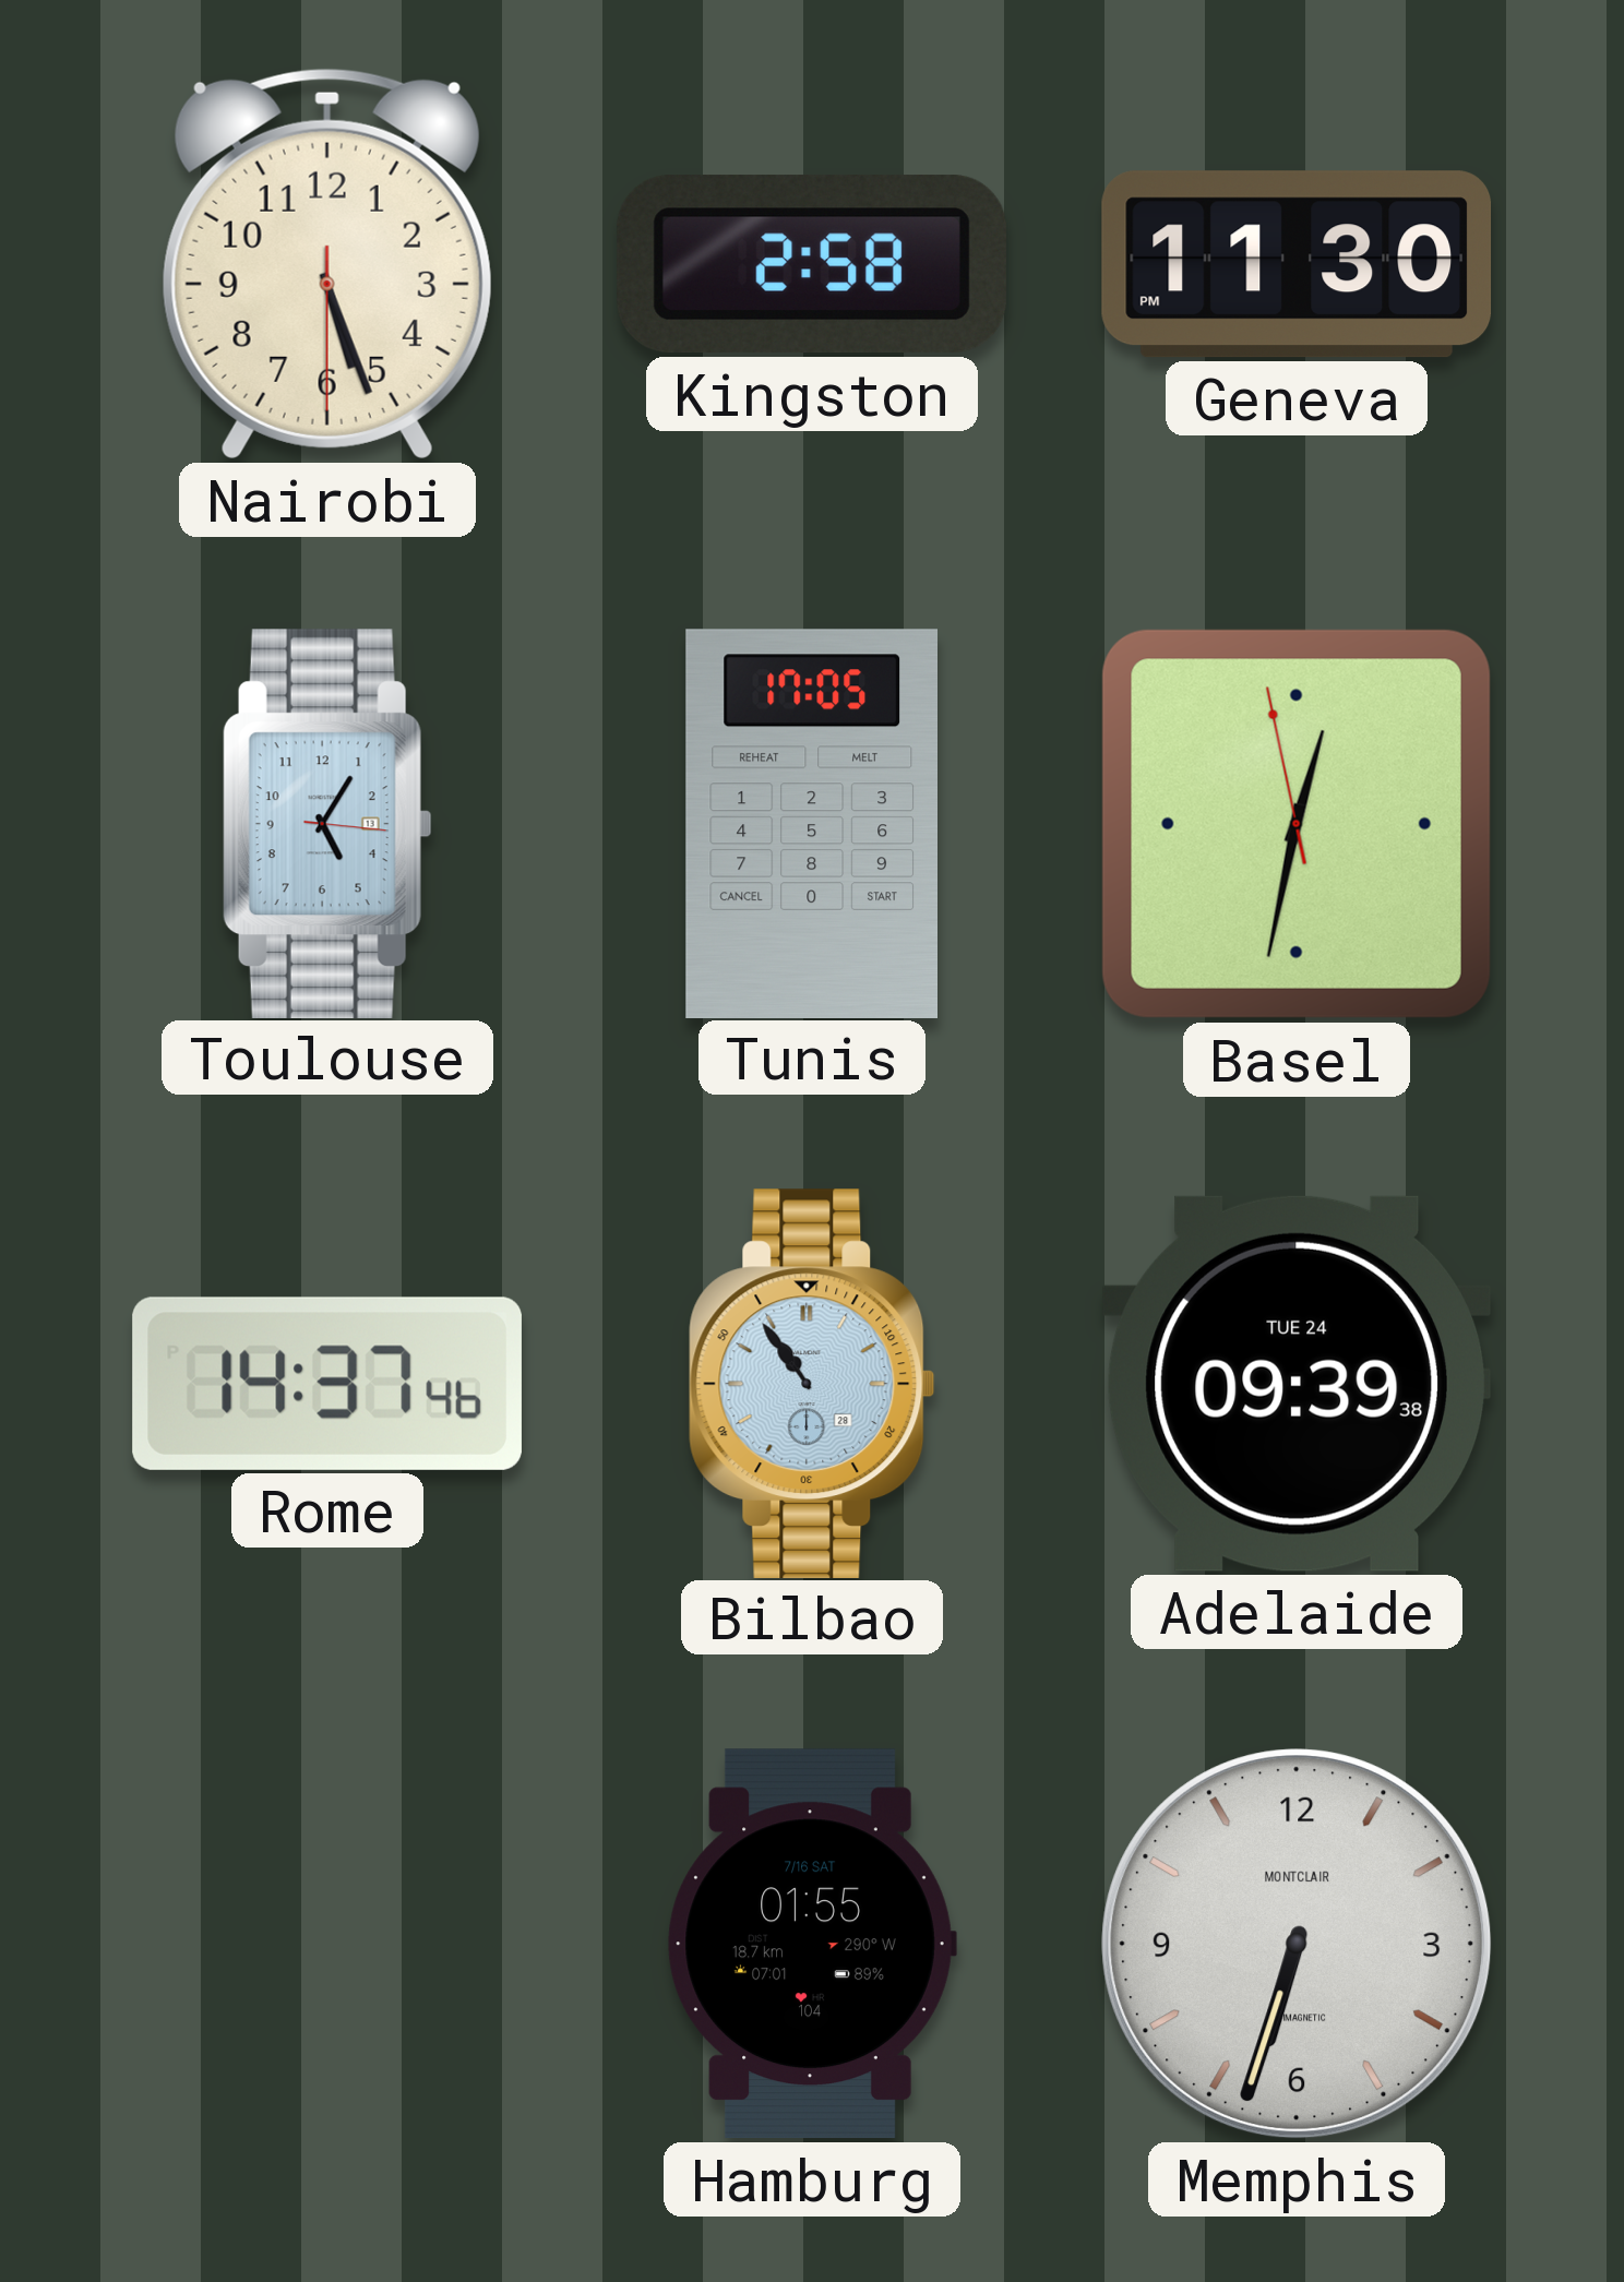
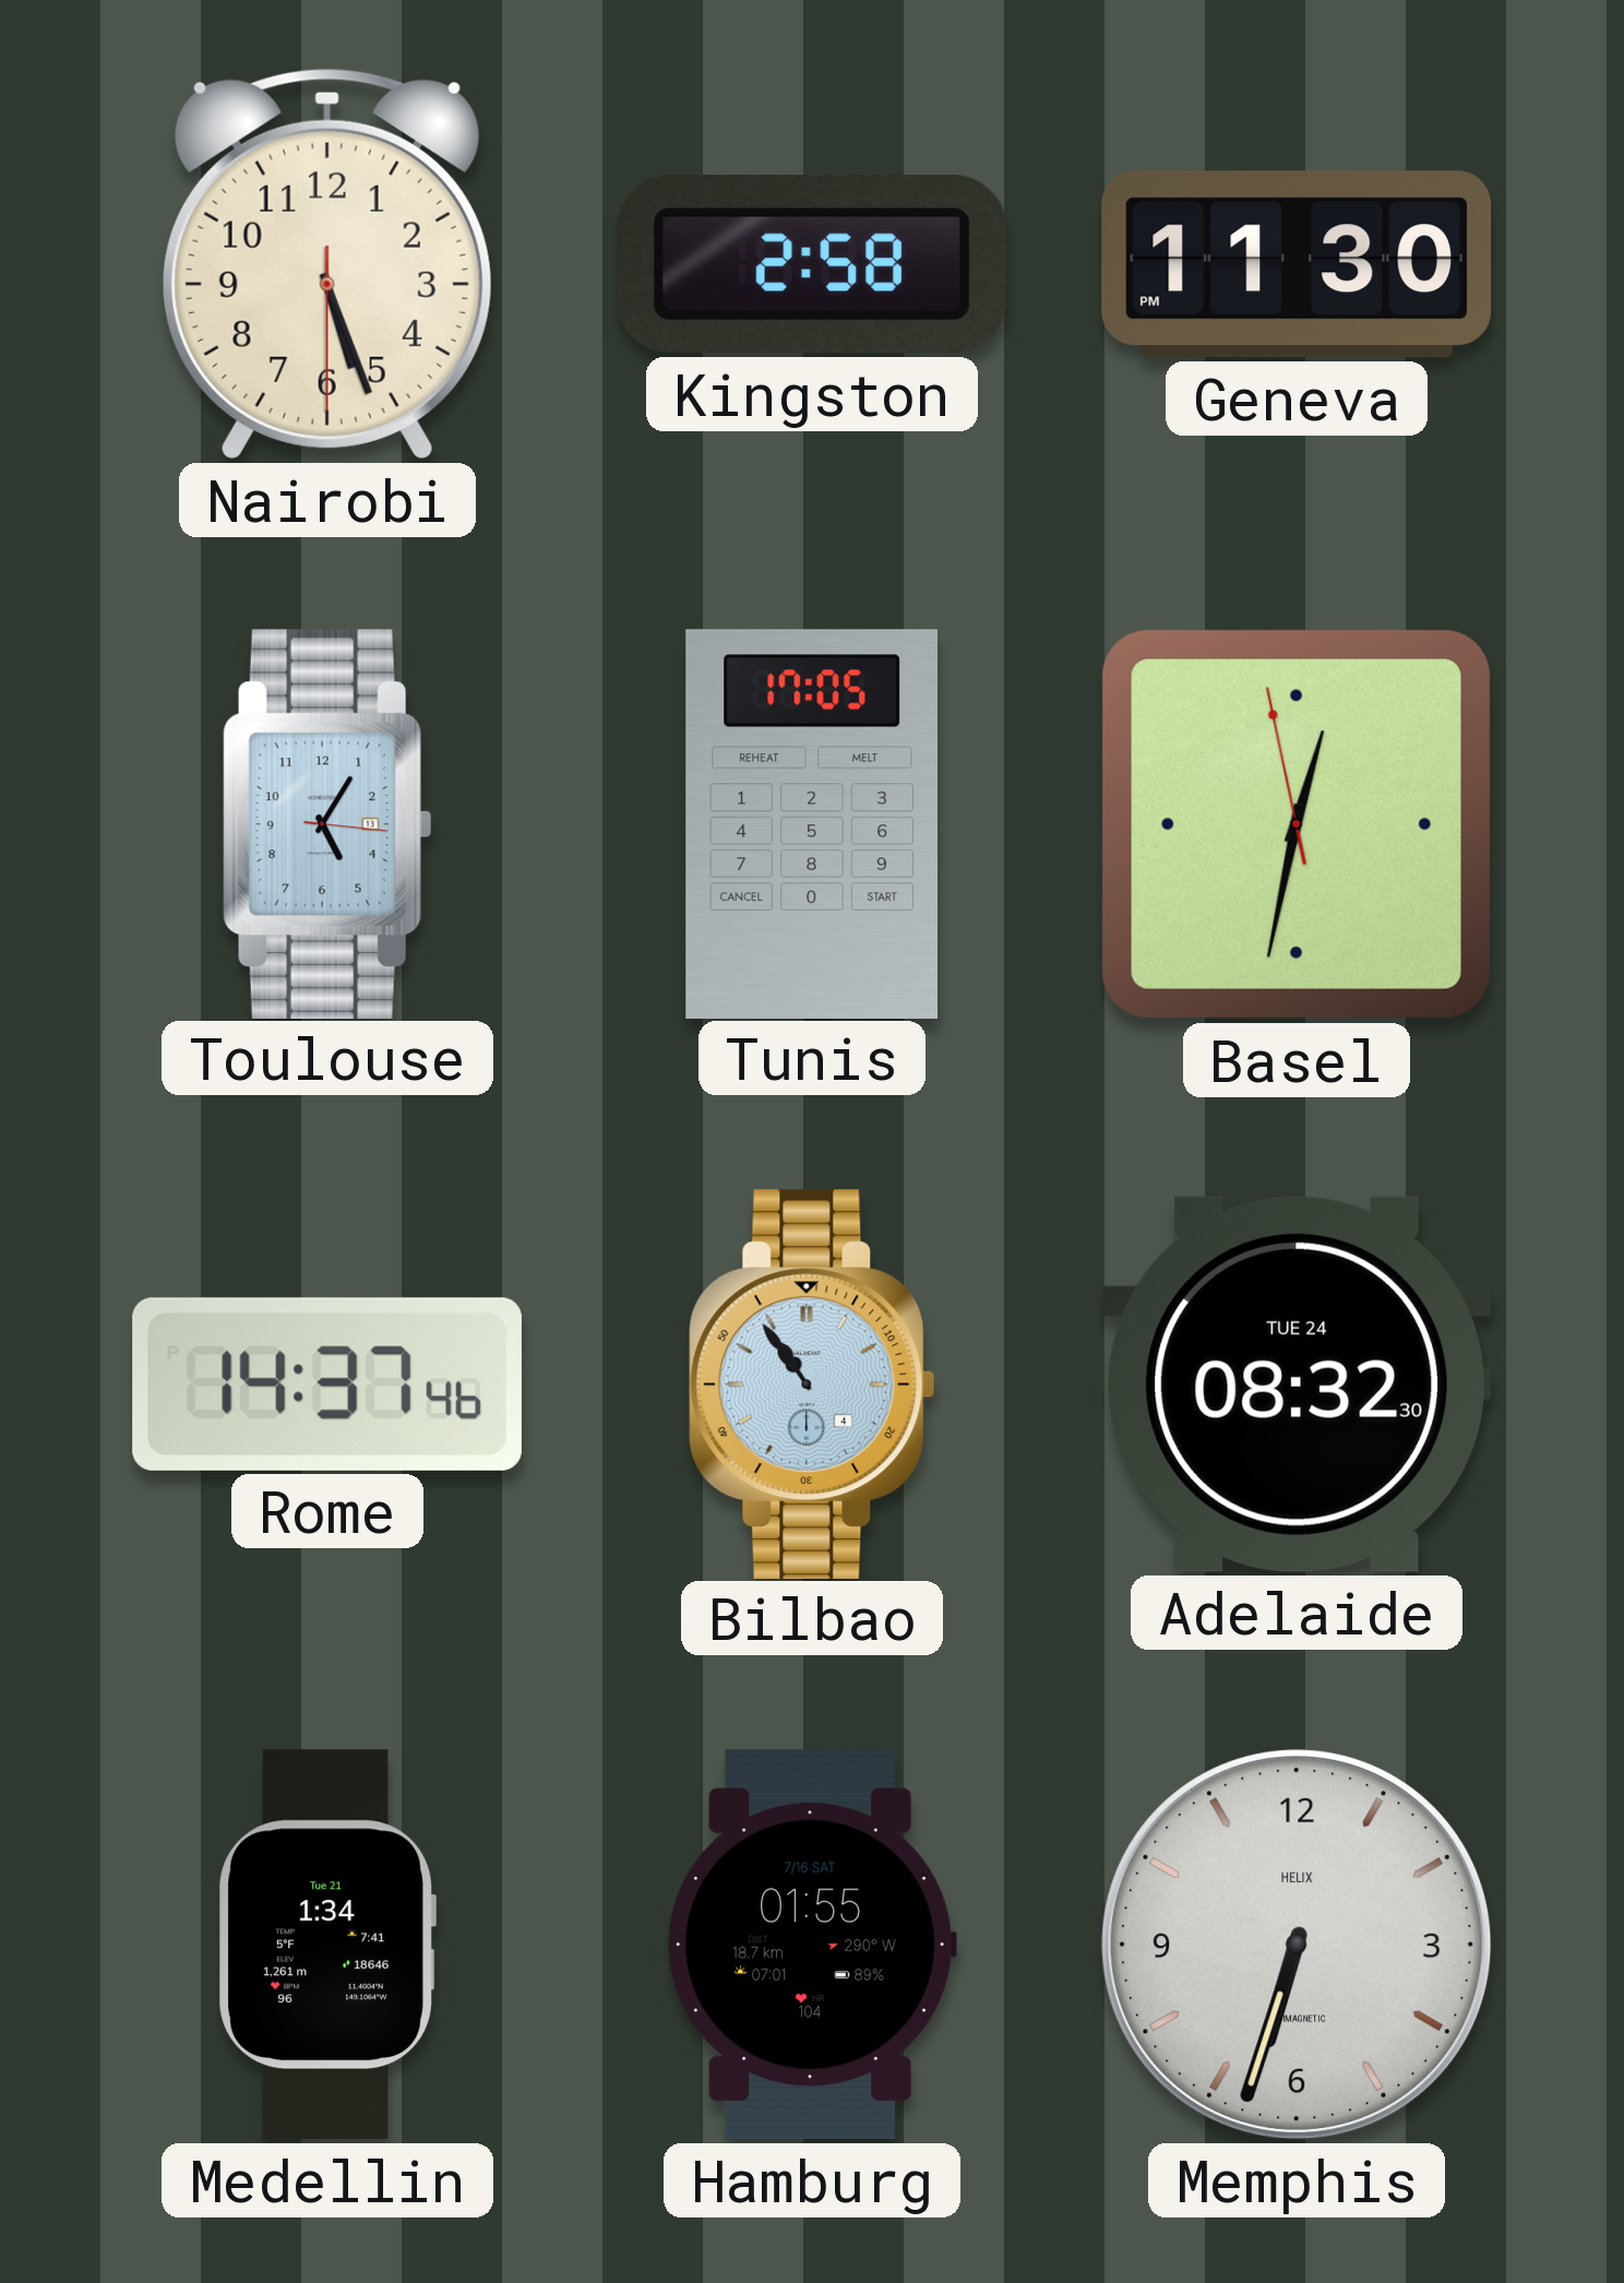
Bilbao date: 28 -> 4
Adelaide: 09:39 -> 08:32
Medellin: none -> 1:34
Memphis brand: MONTCLAIR -> HELIX
